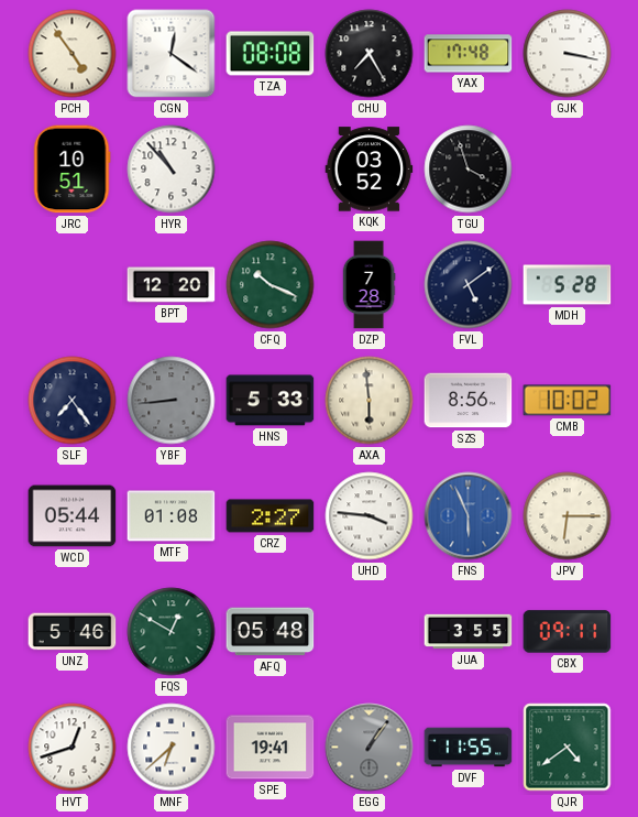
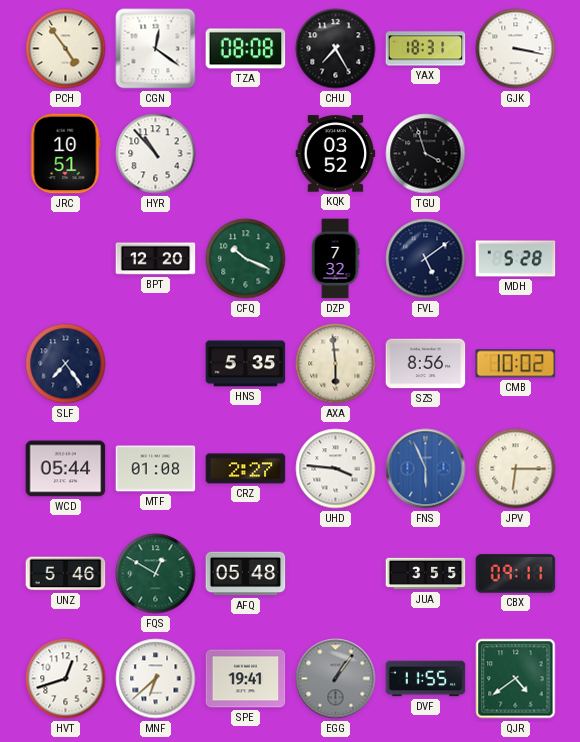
YAX: 17:48 -> 18:31
DZP: 7:28 -> 7:32
YBF: 8:44 -> none
HNS: 5:33 -> 5:35
